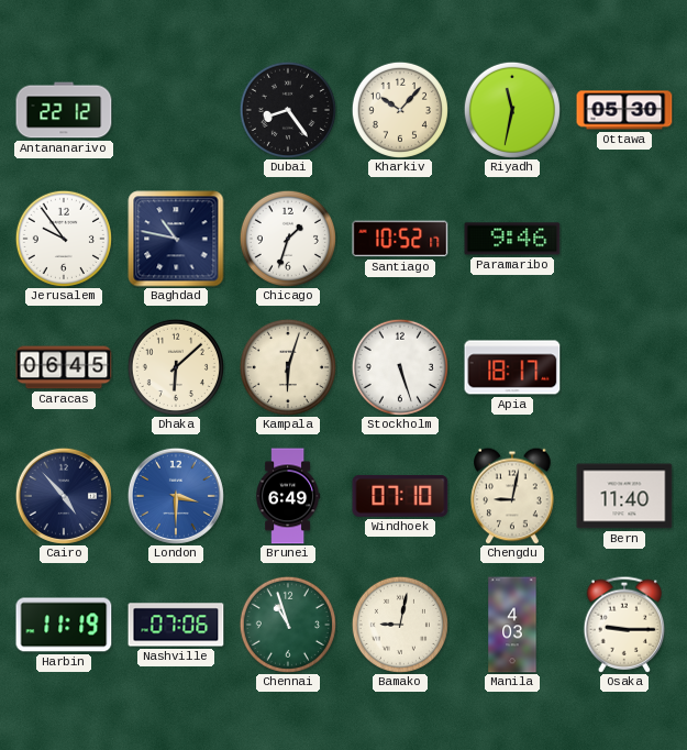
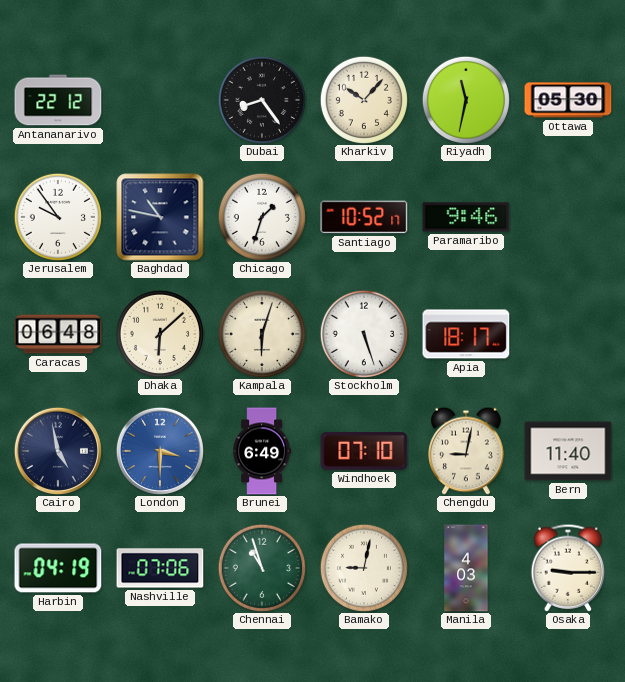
Caracas: 06:45 -> 06:48
Cairo: 4:53 -> 4:58
Harbin: 11:19 -> 04:19
